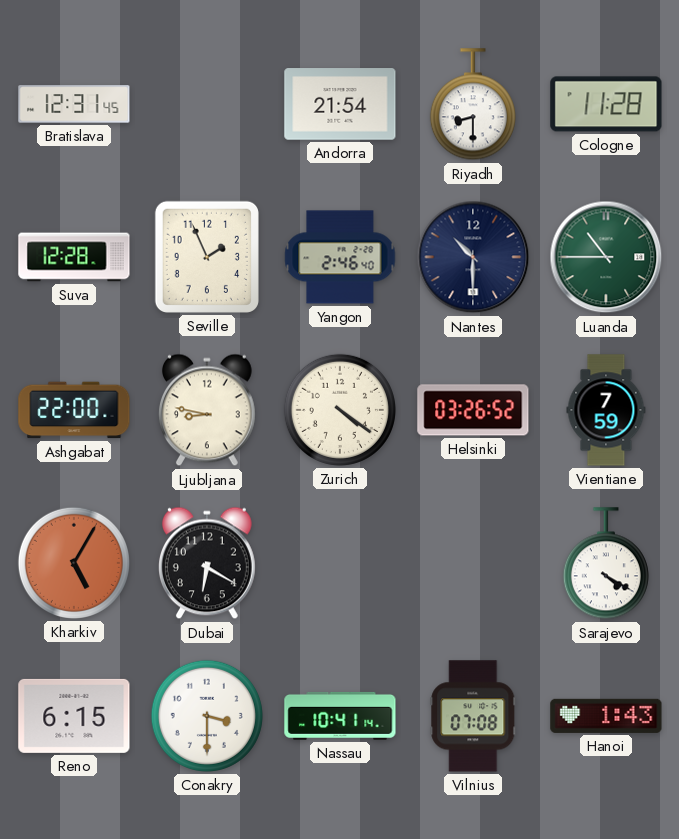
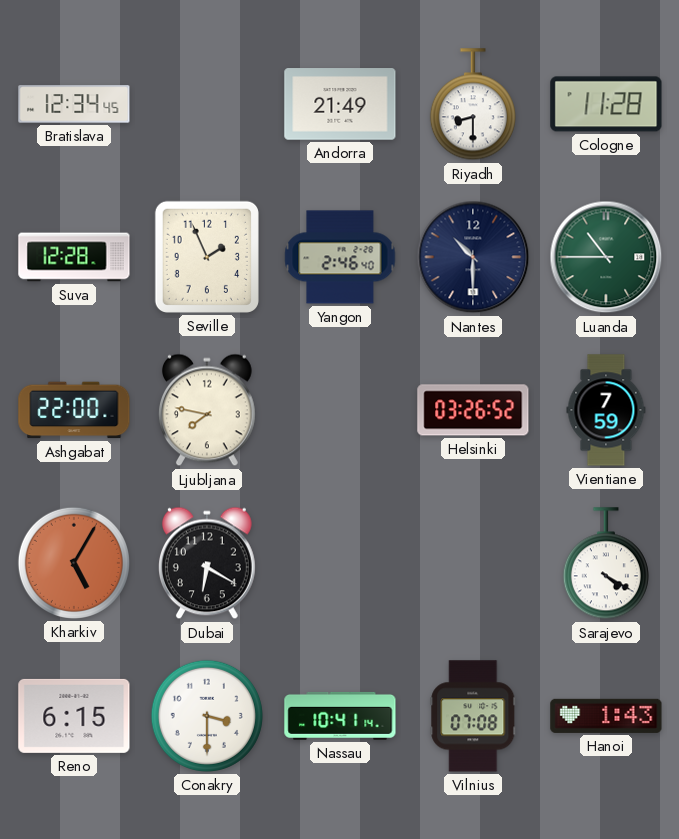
Bratislava: 12:31 -> 12:34
Andorra: 21:54 -> 21:49
Ljubljana: 8:47 -> 7:47
Zurich: 4:21 -> none
